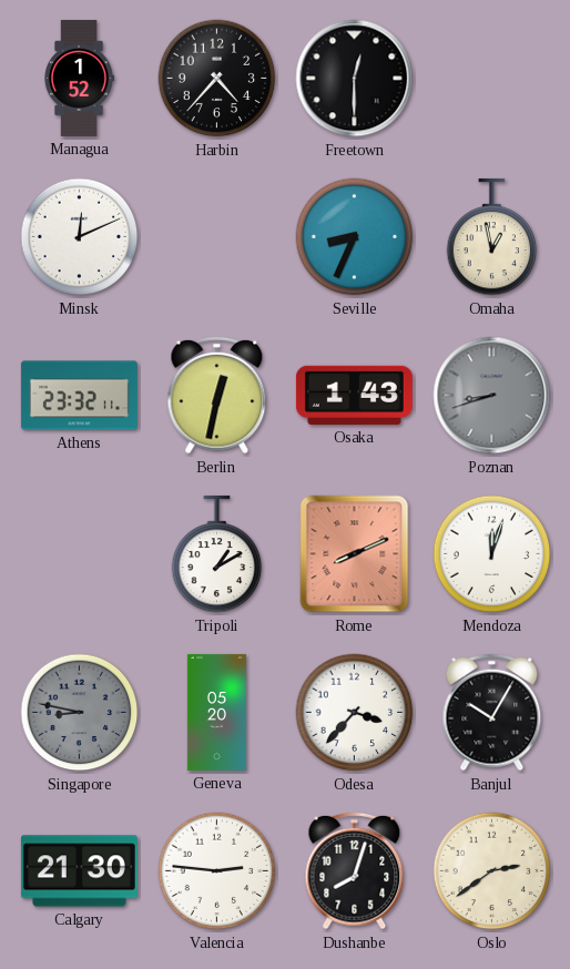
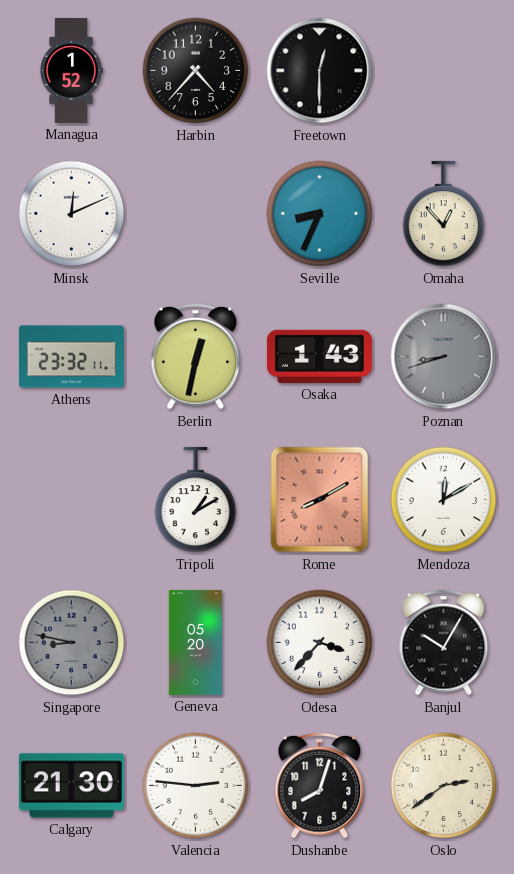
Omaha: 12:58 -> 12:53
Rome: 8:11 -> 8:10
Mendoza: 12:03 -> 12:10
